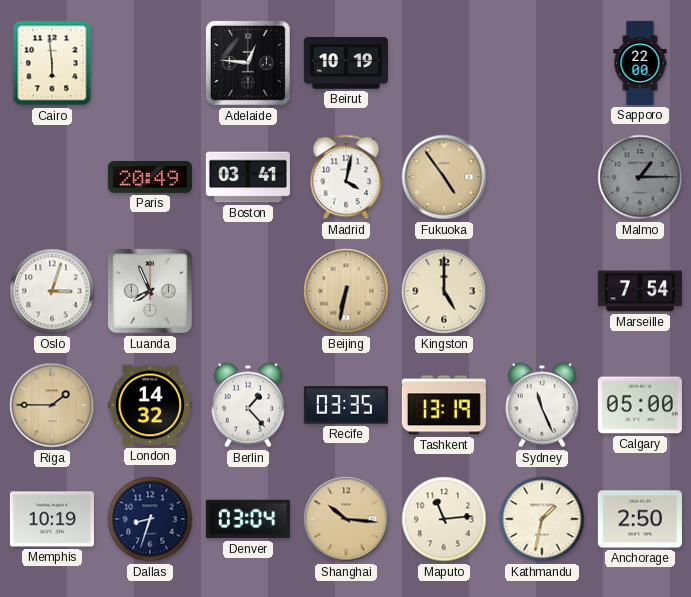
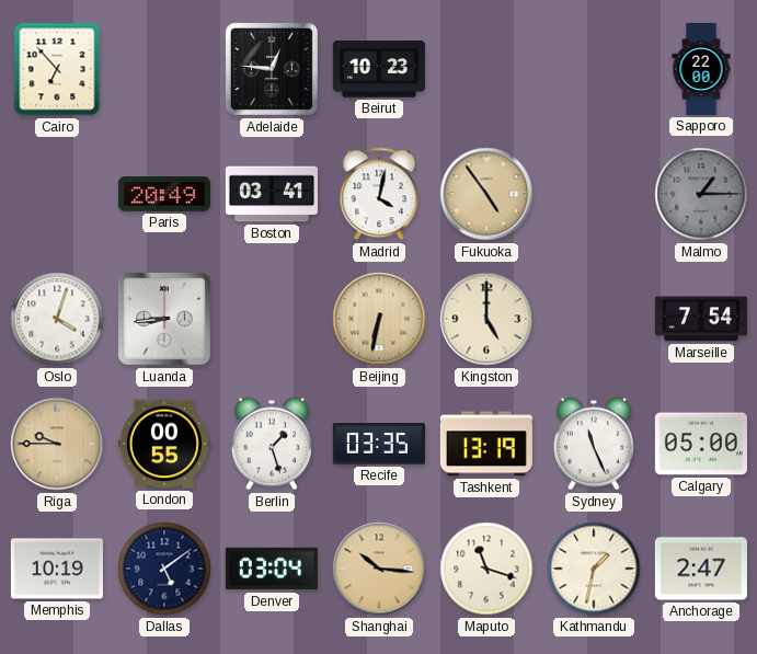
Cairo: 5:59 -> 6:53
Beirut: 10:19 -> 10:23
Oslo: 3:03 -> 4:03
Luanda: 7:56 -> 8:44
Riga: 1:45 -> 9:45
London: 14:32 -> 00:55
Berlin: 1:23 -> 1:27
Dallas: 8:33 -> 5:09
Maputo: 11:14 -> 11:18
Anchorage: 2:50 -> 2:47
